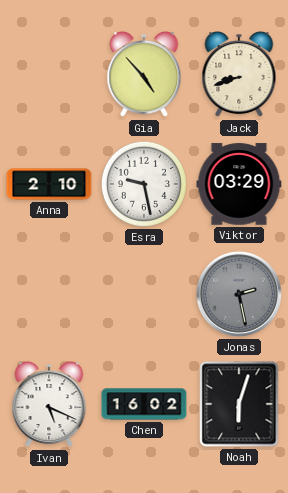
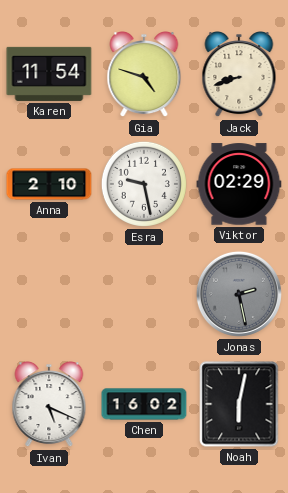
Karen: none -> 11:54
Gia: 4:53 -> 4:48
Viktor: 03:29 -> 02:29
Noah: 6:03 -> 6:02
